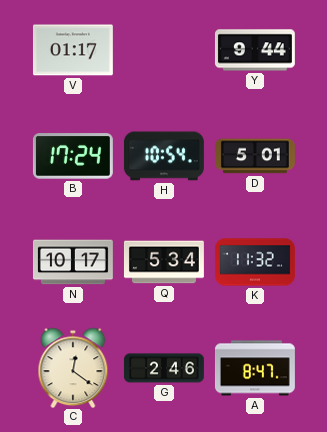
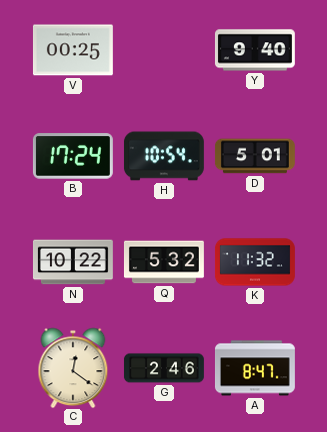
V: 01:17 -> 00:25
Y: 9:44 -> 9:40
N: 10:17 -> 10:22
Q: 5:34 -> 5:32
